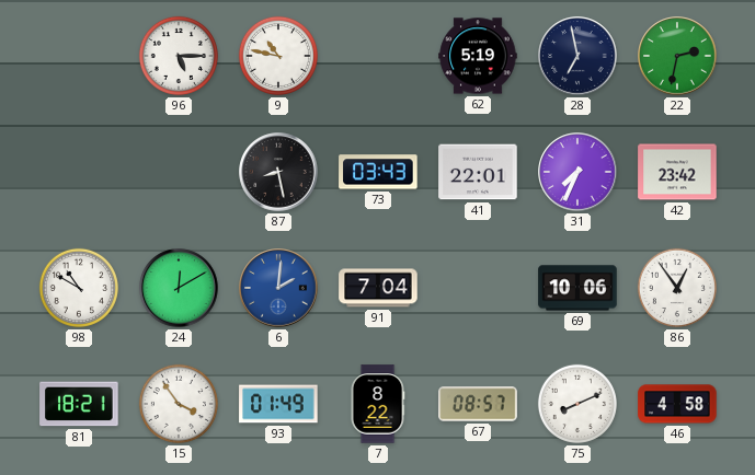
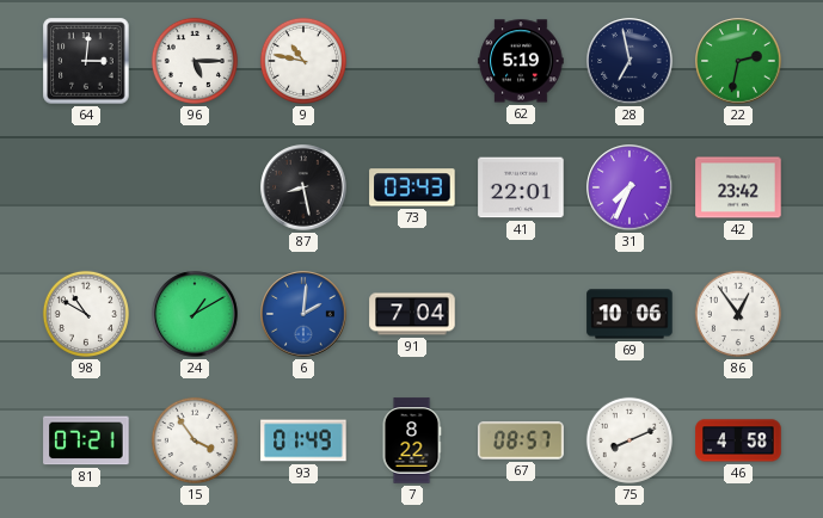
64: none -> 3:01
24: 12:10 -> 1:10
81: 18:21 -> 07:21
